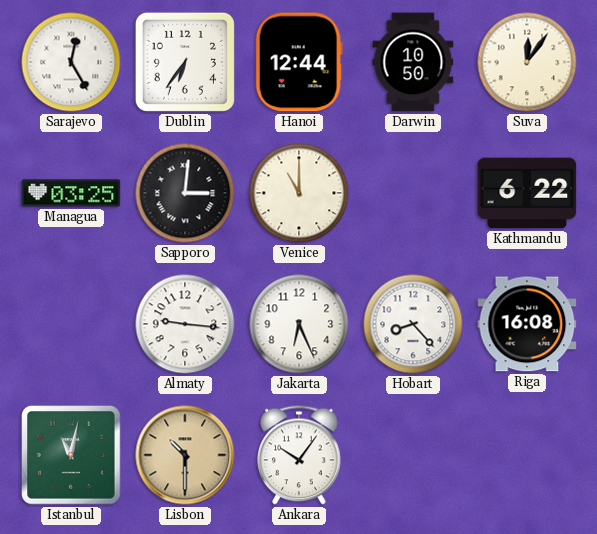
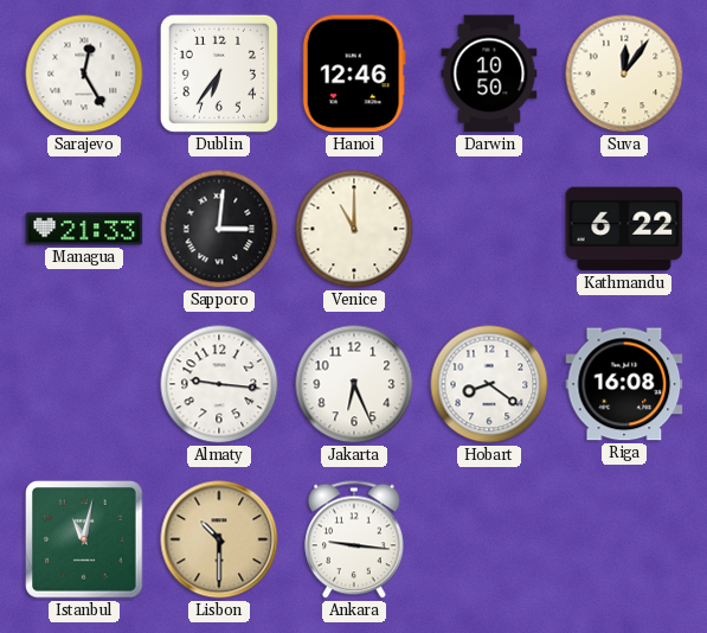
Hanoi: 12:44 -> 12:46
Managua: 03:25 -> 21:33
Hobart: 8:23 -> 8:21
Ankara: 10:06 -> 9:16
